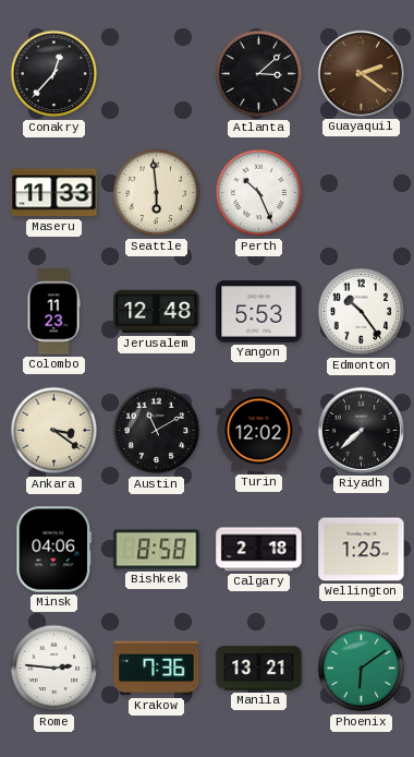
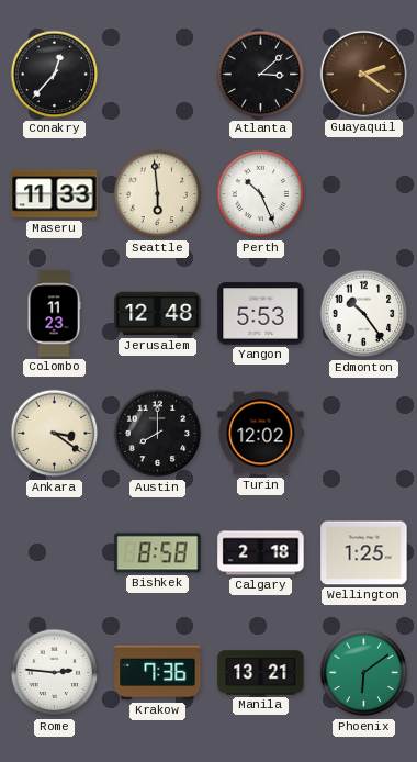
Austin: 11:10 -> 8:00
Riyadh: 7:38 -> none
Minsk: 04:06 -> none
